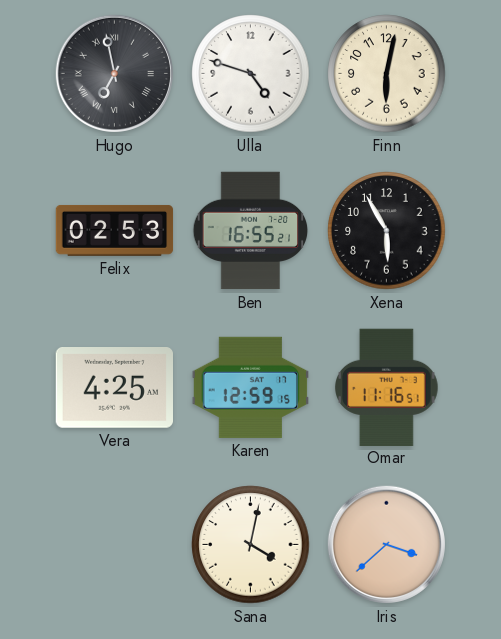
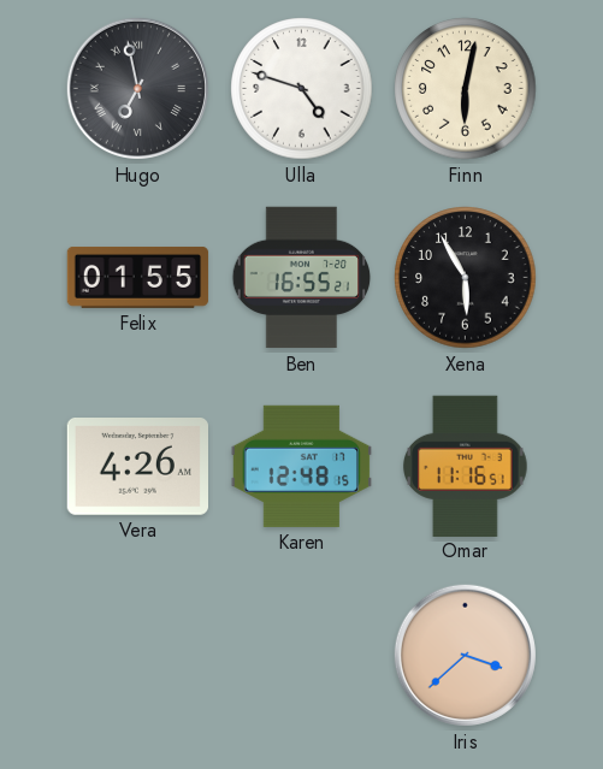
Felix: 02:53 -> 01:55
Vera: 4:25 -> 4:26
Karen: 12:59 -> 12:48
Sana: 4:02 -> none
